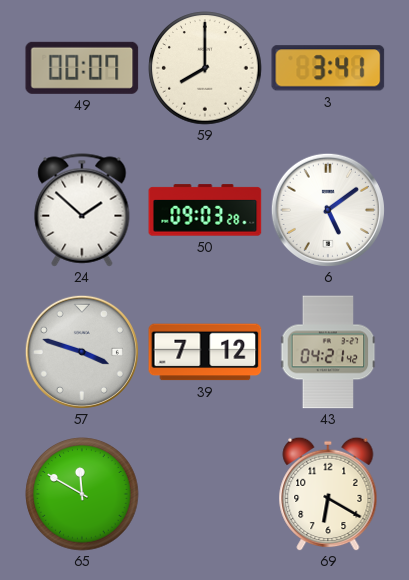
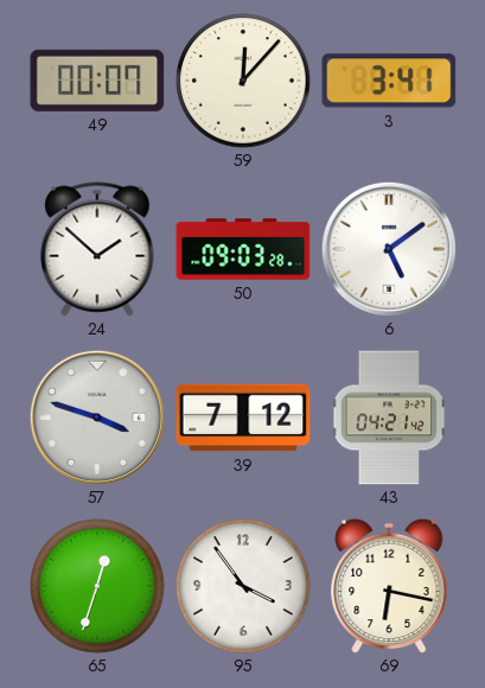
59: 8:00 -> 12:07
65: 11:50 -> 12:33
95: none -> 3:54
69: 6:20 -> 6:17
